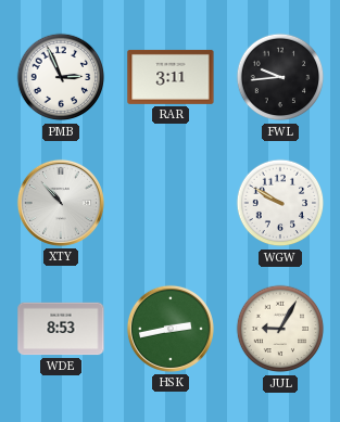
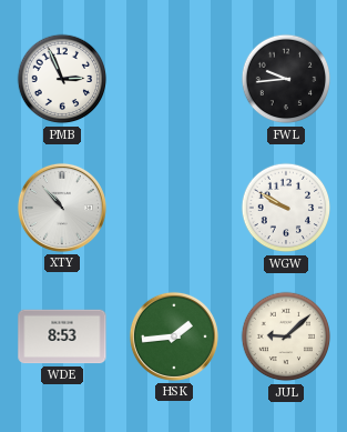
RAR: 3:11 -> none
HSK: 2:43 -> 1:44
JUL: 9:05 -> 9:08
